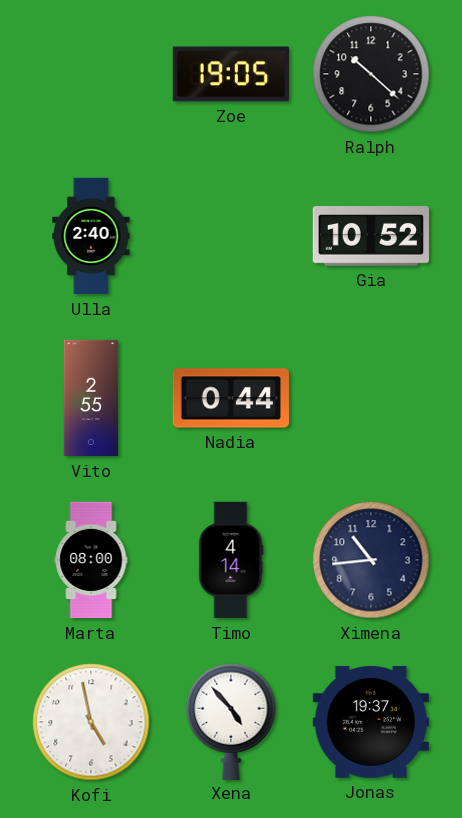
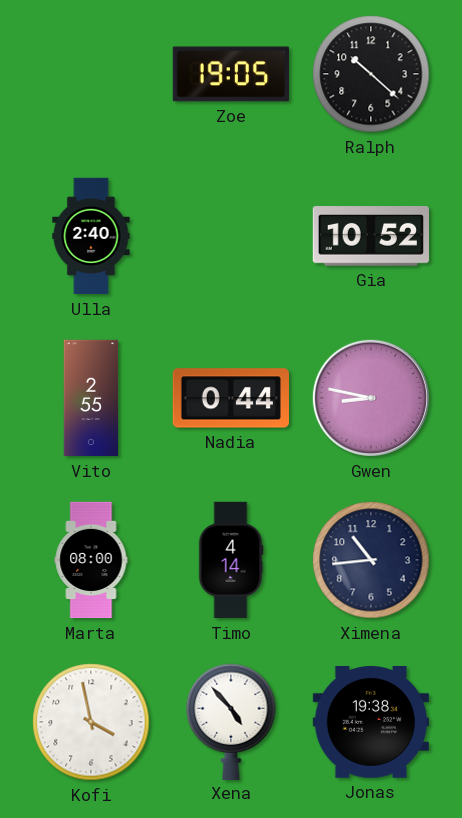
Gwen: none -> 8:47
Kofi: 4:58 -> 3:58
Jonas: 19:37 -> 19:38
